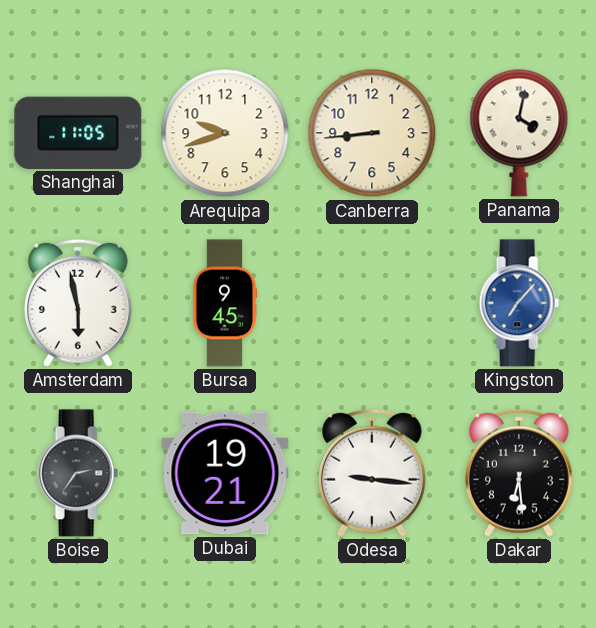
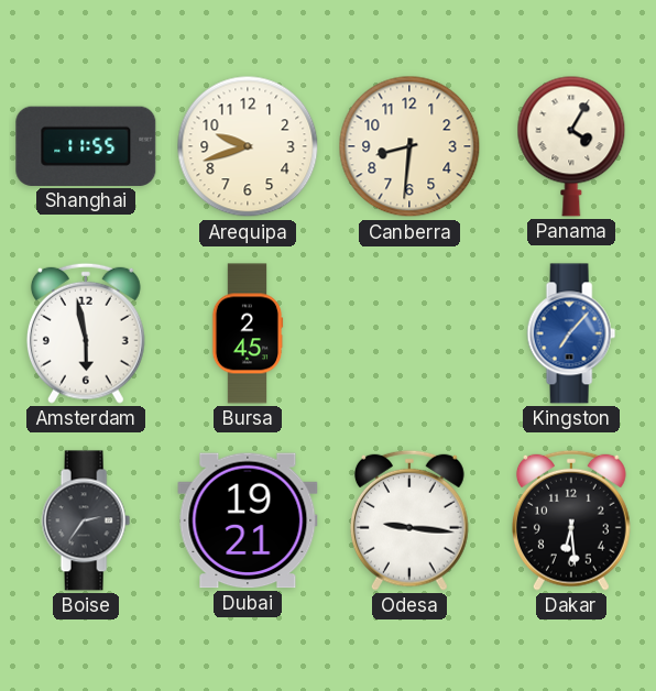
Shanghai: 11:05 -> 11:55
Canberra: 8:44 -> 8:31
Panama: 4:02 -> 4:05
Bursa: 9:45 -> 2:45
